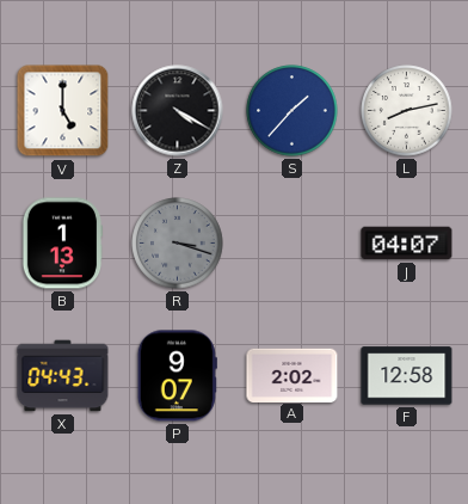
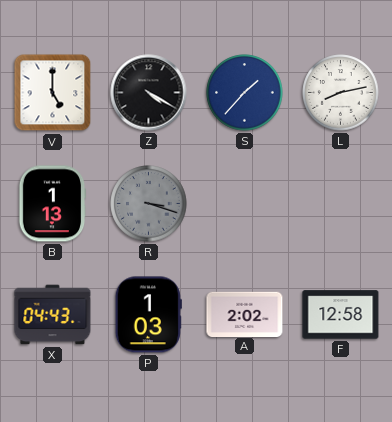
J: 04:07 -> none
P: 9:07 -> 1:03
